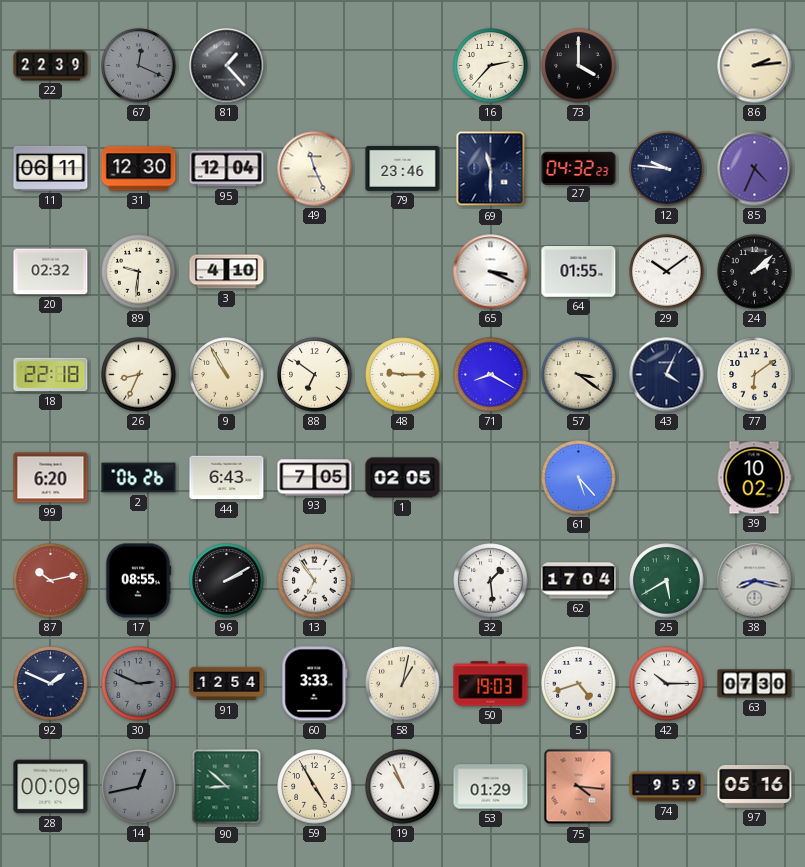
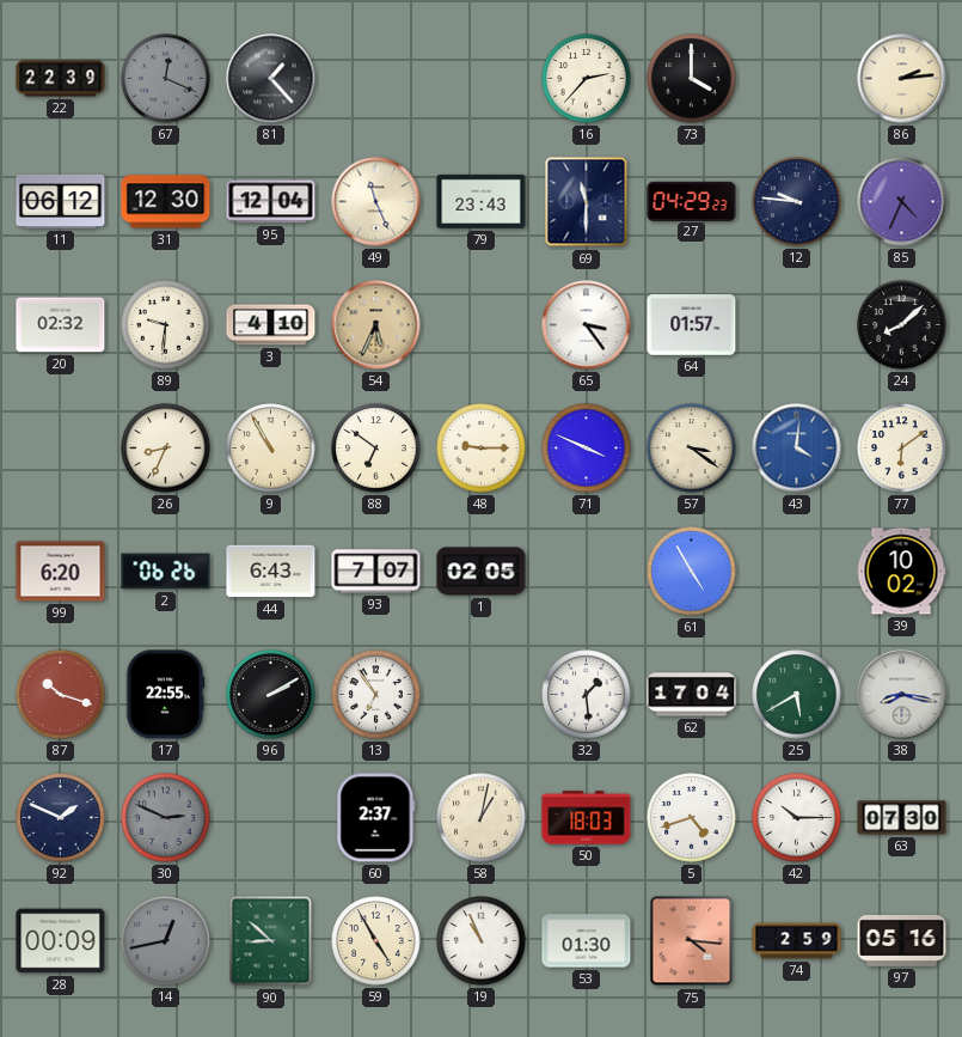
11: 06:11 -> 06:12
79: 23:46 -> 23:43
27: 04:32 -> 04:29
54: none -> 5:34
65: 3:19 -> 3:24
64: 01:55 -> 01:57
29: 10:09 -> none
24: 2:08 -> 8:08
18: 22:18 -> none
71: 8:20 -> 3:49
43: 4:04 -> 4:01
43 dial: navy -> blue
93: 7:05 -> 7:07
61: 5:23 -> 4:55
87: 10:13 -> 10:18
17: 08:55 -> 22:55
91: 12:54 -> none
60: 3:33 -> 2:37
50: 19:03 -> 18:03
53: 01:29 -> 01:30
74: 9:59 -> 2:59
